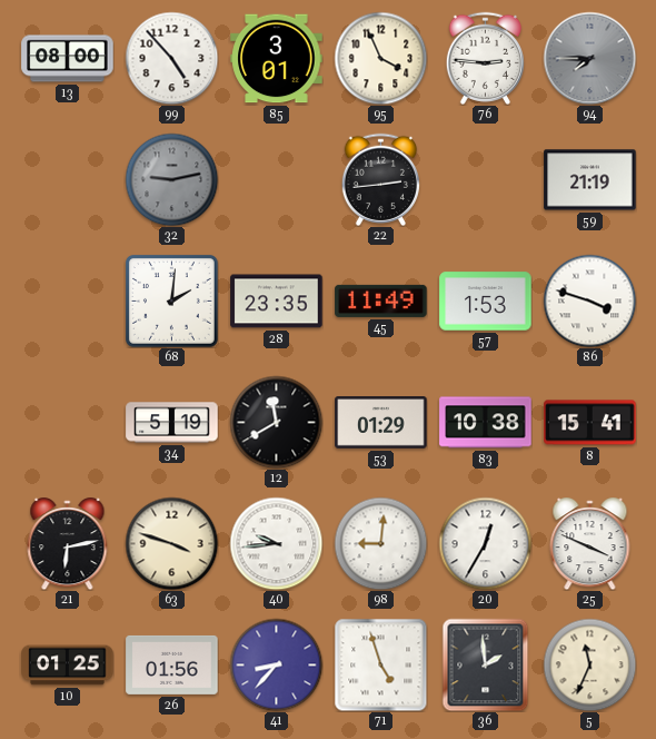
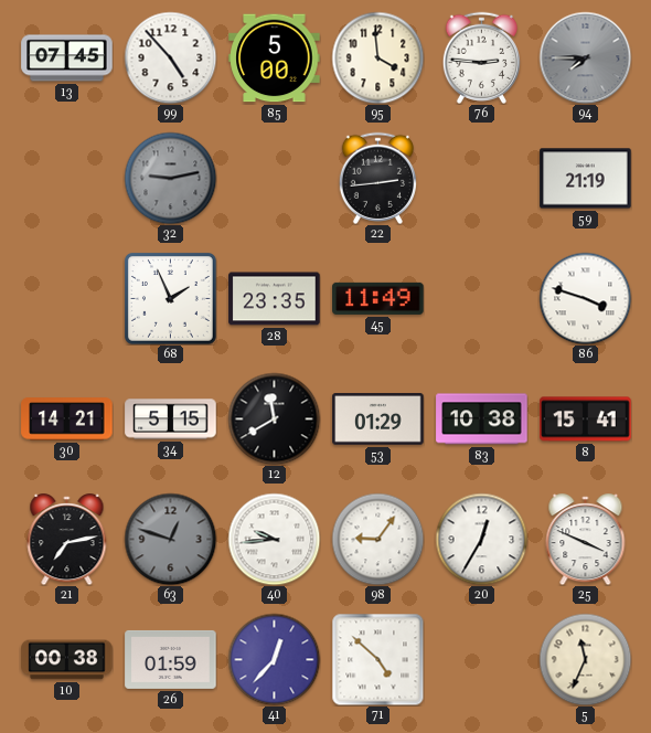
13: 08:00 -> 07:45
85: 3:01 -> 5:00
95: 3:56 -> 3:59
68: 2:01 -> 1:56
57: 1:53 -> none
30: none -> 14:21
34: 5:19 -> 5:15
21: 6:13 -> 7:13
63: 3:48 -> 12:48
63 dial: cream -> grey
98: 9:01 -> 9:06
10: 01:25 -> 00:38
26: 01:56 -> 01:59
41: 8:37 -> 12:37
71: 4:57 -> 4:52
36: 1:59 -> none
